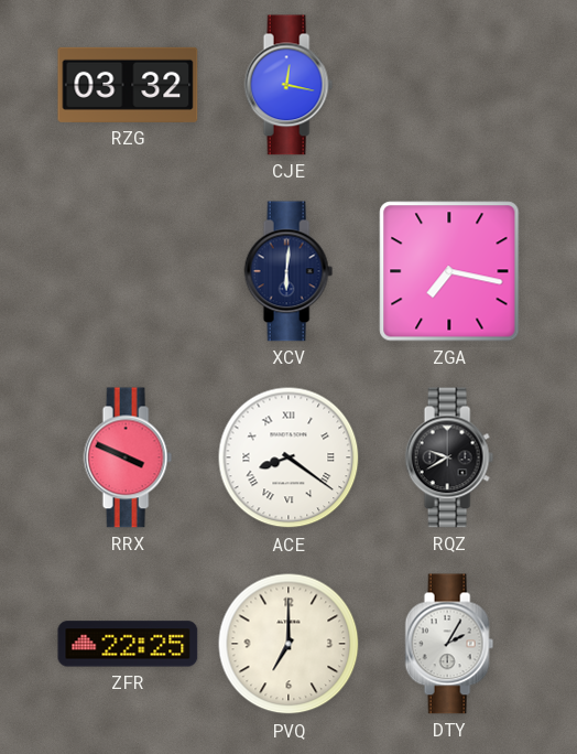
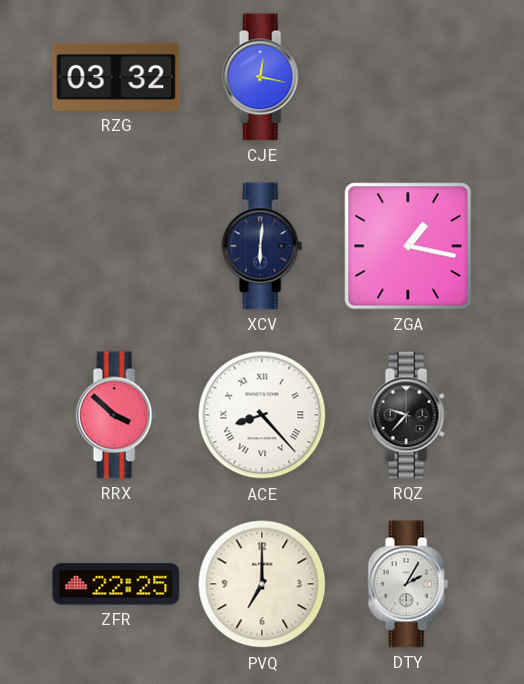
ZGA: 7:17 -> 1:17
RRX: 3:49 -> 3:52
ACE: 8:21 -> 8:23
RQZ: 9:40 -> 9:37
